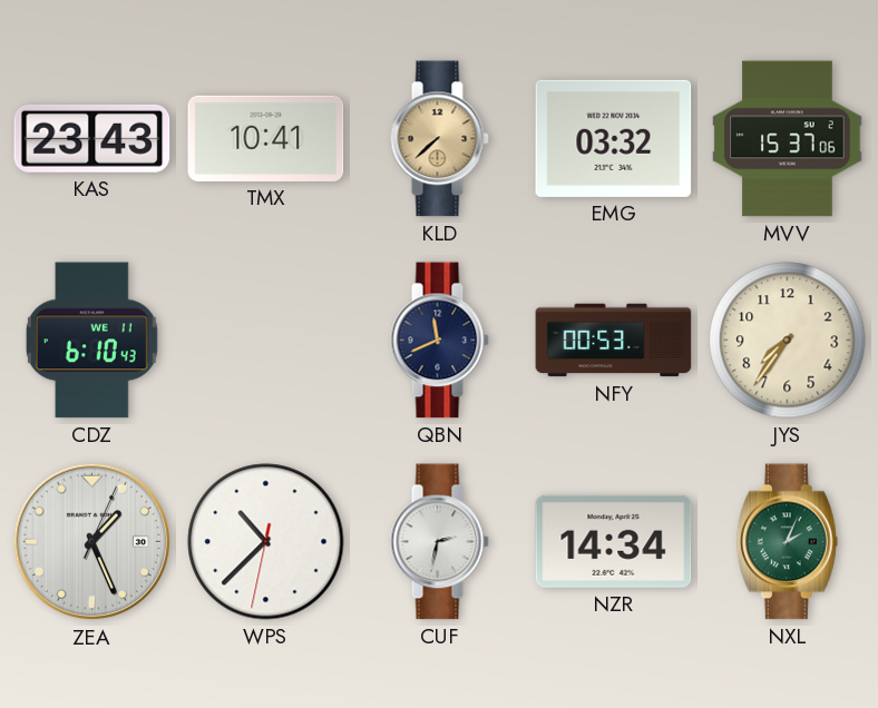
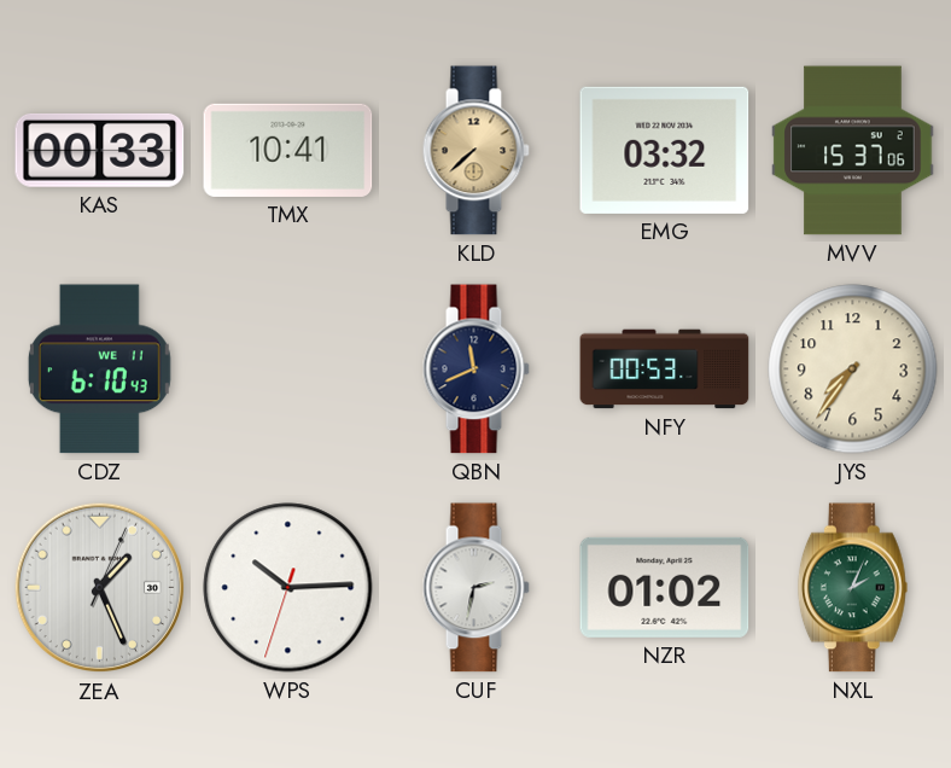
KAS: 23:43 -> 00:33
WPS: 10:37 -> 10:14
NZR: 14:34 -> 01:02
